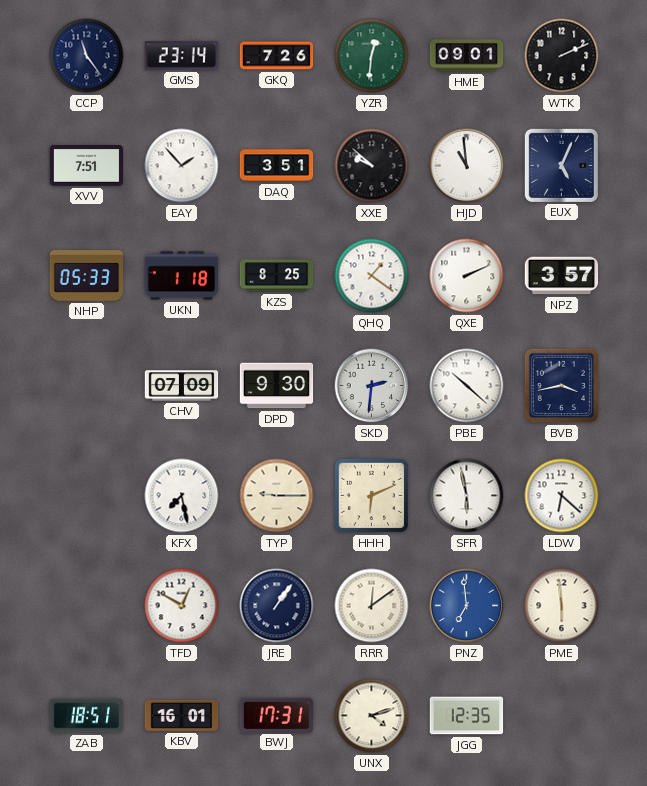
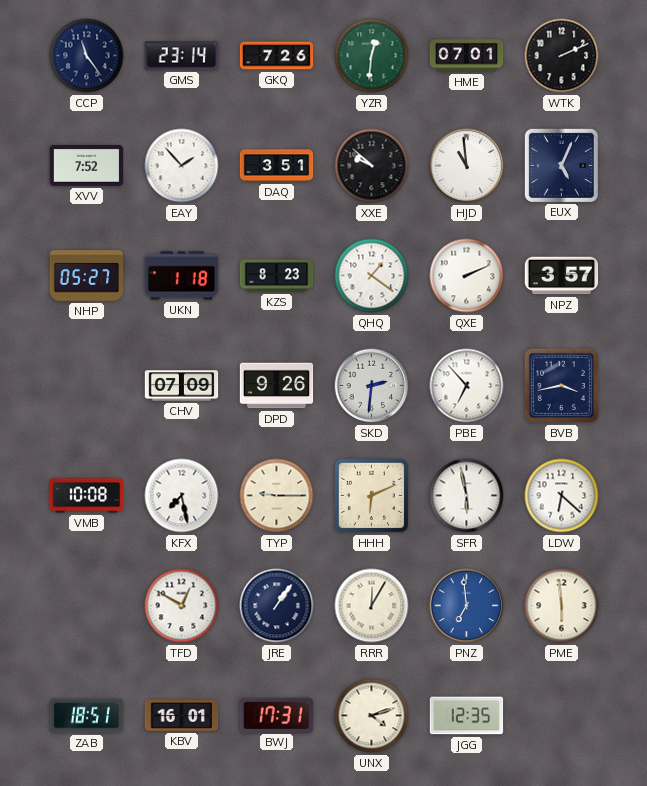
HME: 09:01 -> 07:01
XVV: 7:51 -> 7:52
NHP: 05:33 -> 05:27
KZS: 8:25 -> 8:23
DPD: 9:30 -> 9:26
PBE: 10:22 -> 6:53
VMB: none -> 10:08
RRR: 12:09 -> 12:05
